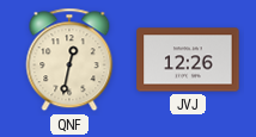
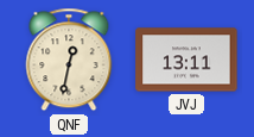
JVJ: 12:26 -> 13:11
